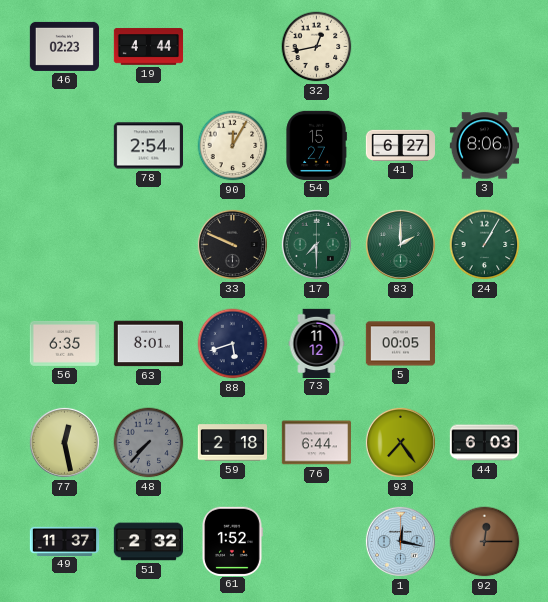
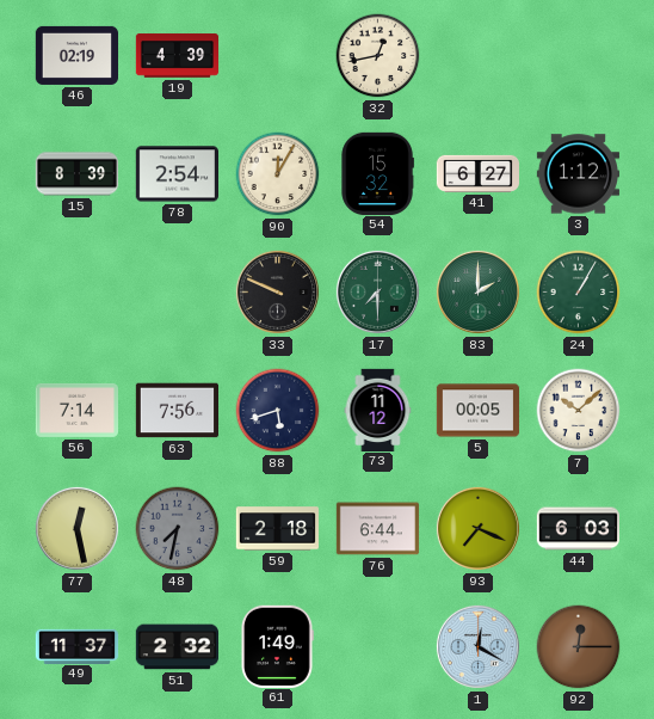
46: 02:23 -> 02:19
19: 4:44 -> 4:39
15: none -> 8:39
54: 15:27 -> 15:32
3: 8:06 -> 1:12
56: 6:35 -> 7:14
63: 8:01 -> 7:56
7: none -> 10:08
48: 7:37 -> 7:32
93: 7:24 -> 7:19
61: 1:52 -> 1:49
1: 12:17 -> 12:20
